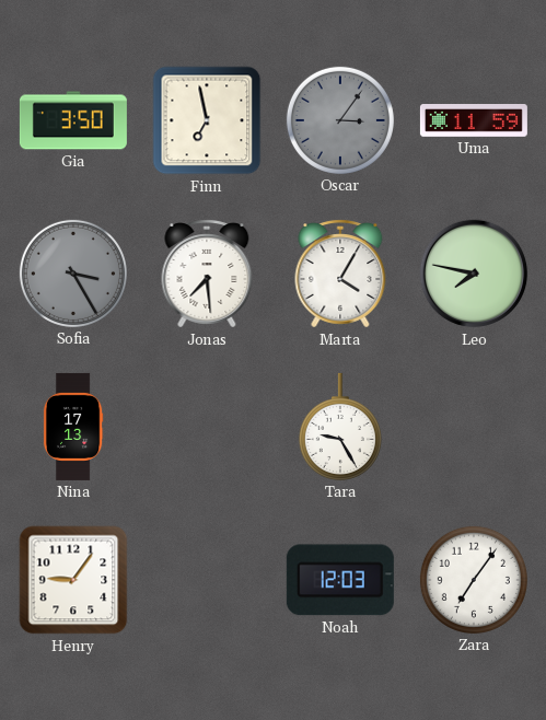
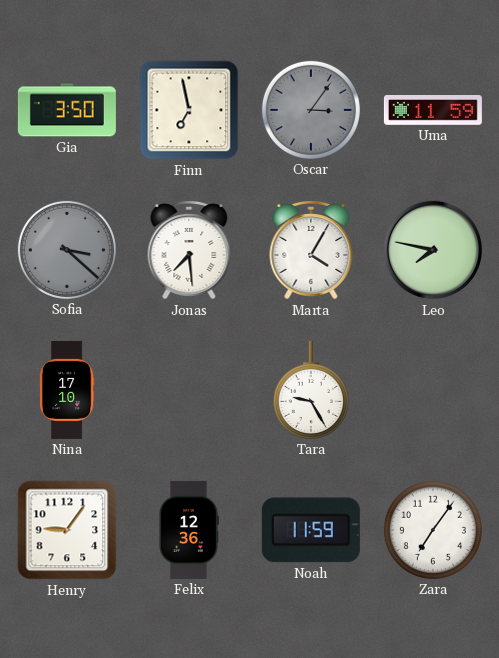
Sofia: 3:25 -> 3:22
Nina: 17:13 -> 17:10
Felix: none -> 12:36
Noah: 12:03 -> 11:59
